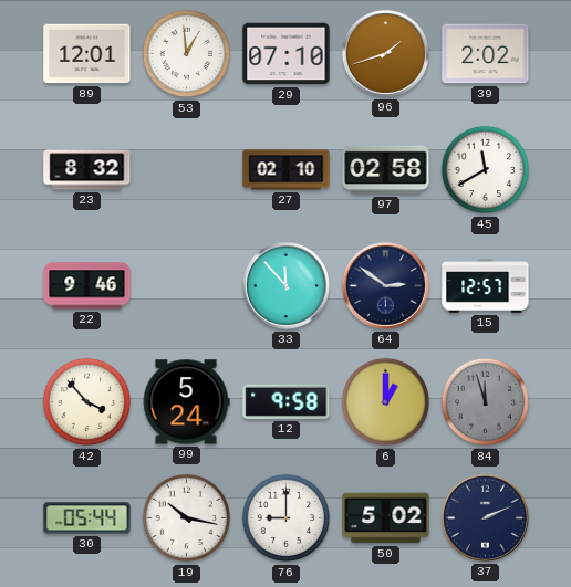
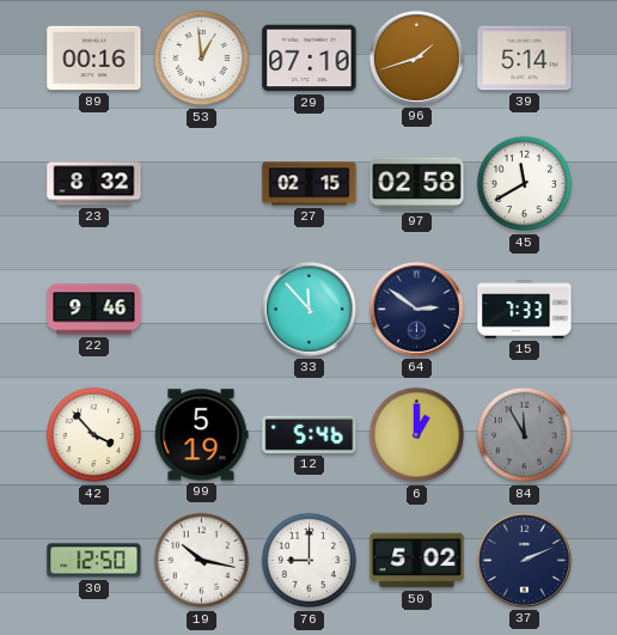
89: 12:01 -> 00:16
39: 2:02 -> 5:14
27: 02:10 -> 02:15
15: 12:57 -> 7:33
99: 5:24 -> 5:19
12: 9:58 -> 5:46
84: 11:57 -> 11:55
30: 05:44 -> 12:50
